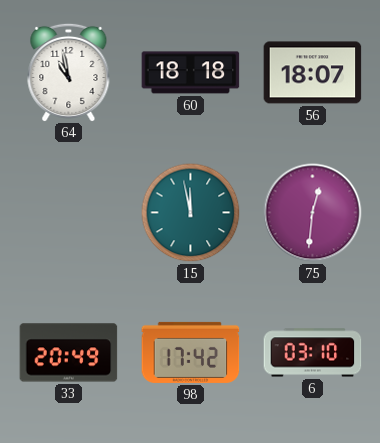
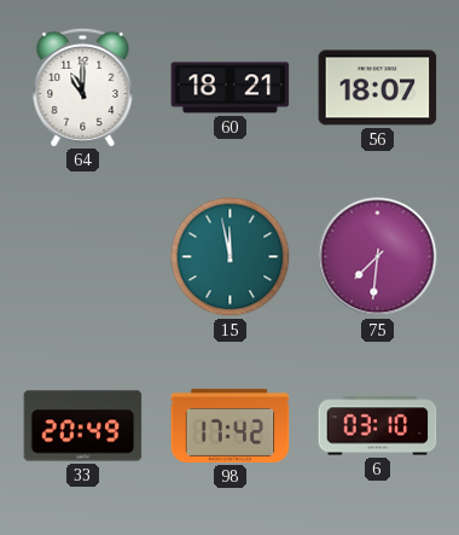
64: 10:58 -> 11:00
60: 18:18 -> 18:21
75: 12:31 -> 7:31
